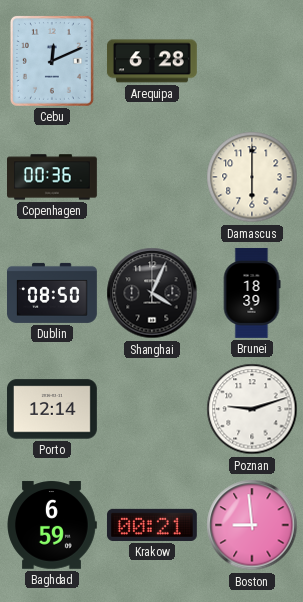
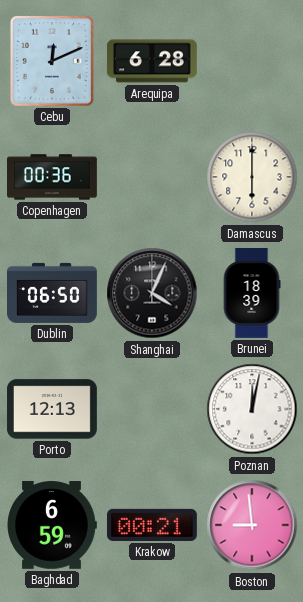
Dublin: 08:50 -> 06:50
Porto: 12:14 -> 12:13
Poznan: 9:12 -> 12:02
